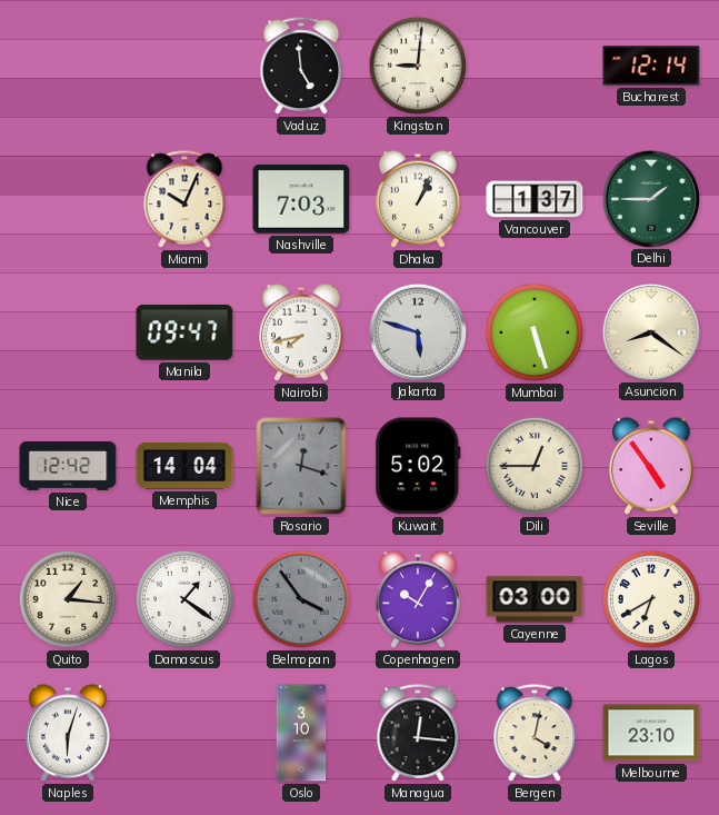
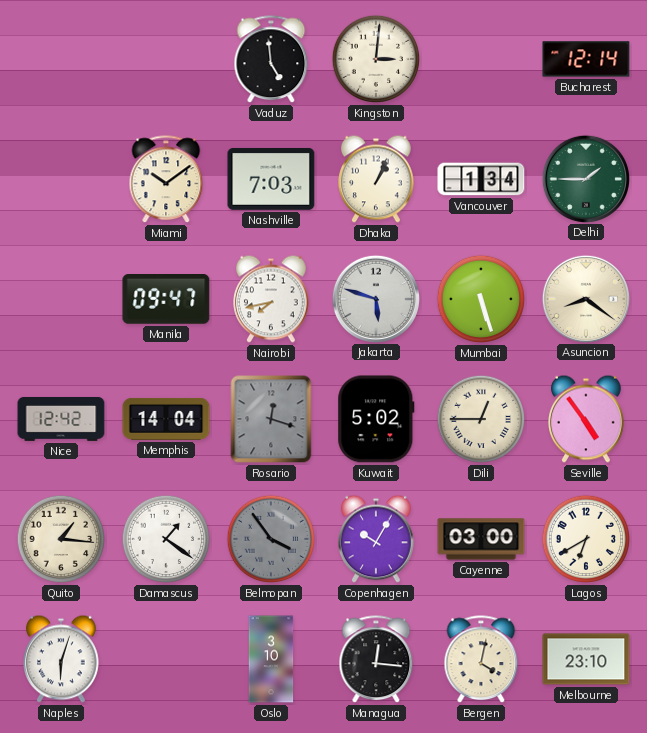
Kingston: 9:01 -> 3:01
Miami: 10:04 -> 10:09
Vancouver: 1:37 -> 1:34
